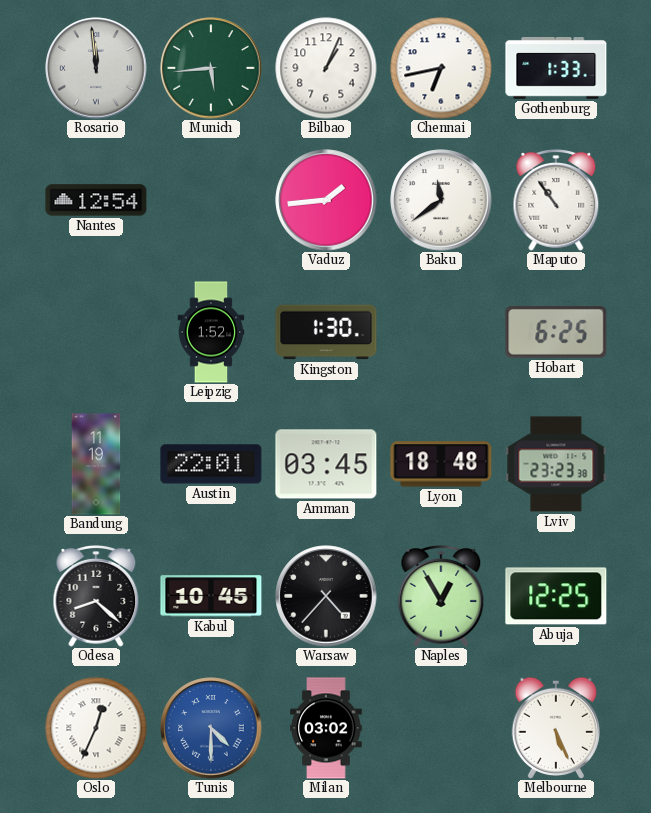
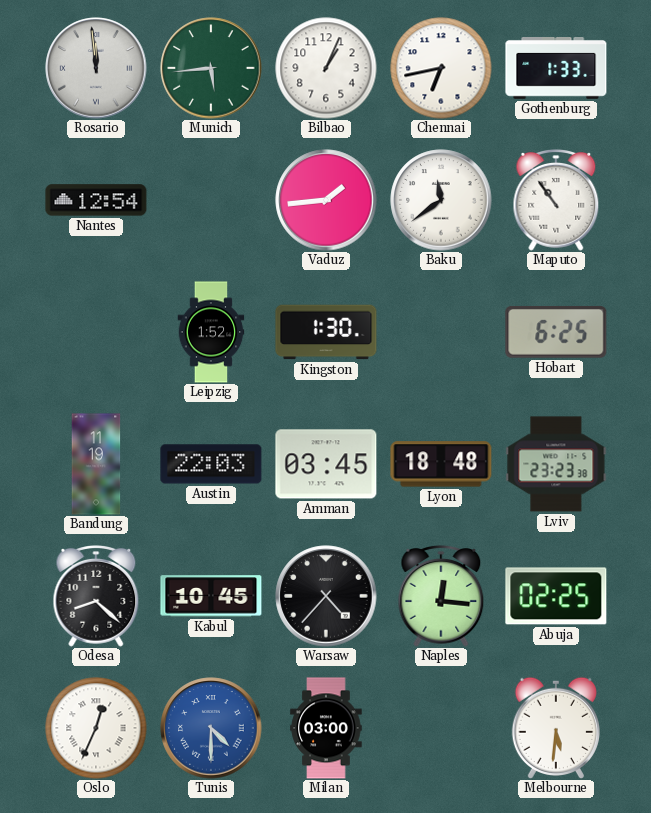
Austin: 22:01 -> 22:03
Naples: 12:55 -> 12:16
Abuja: 12:25 -> 02:25
Milan: 03:02 -> 03:00
Melbourne: 5:26 -> 5:31
